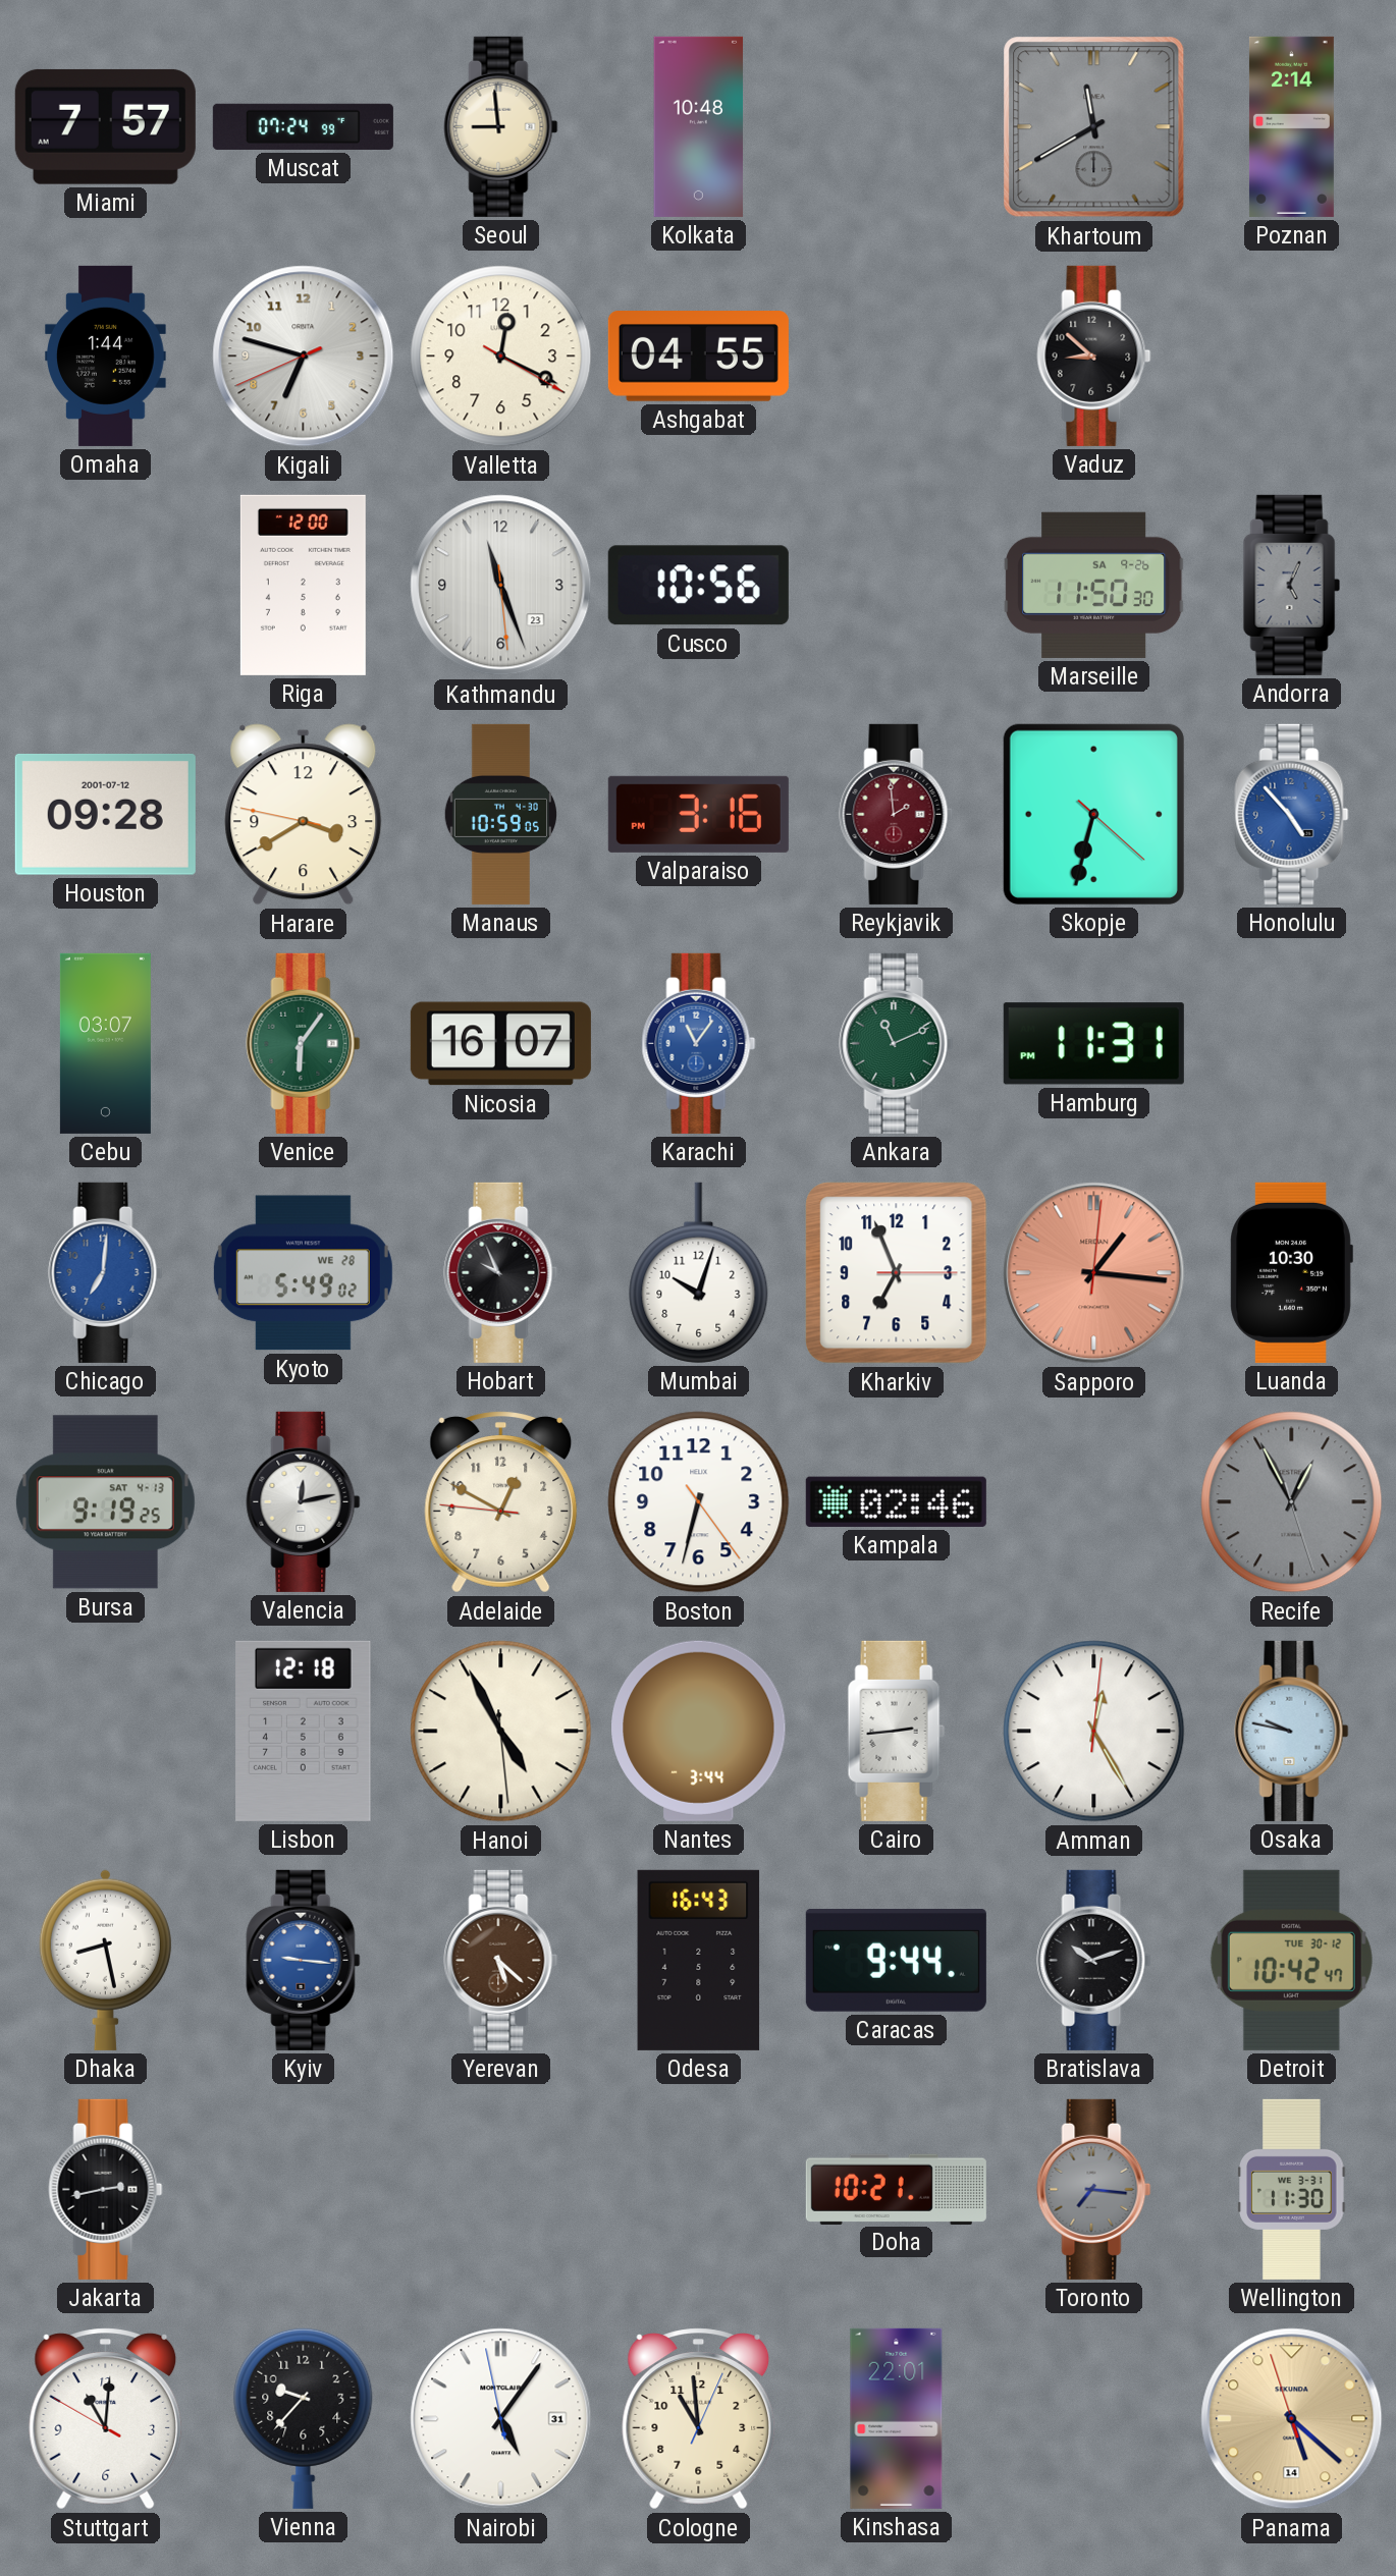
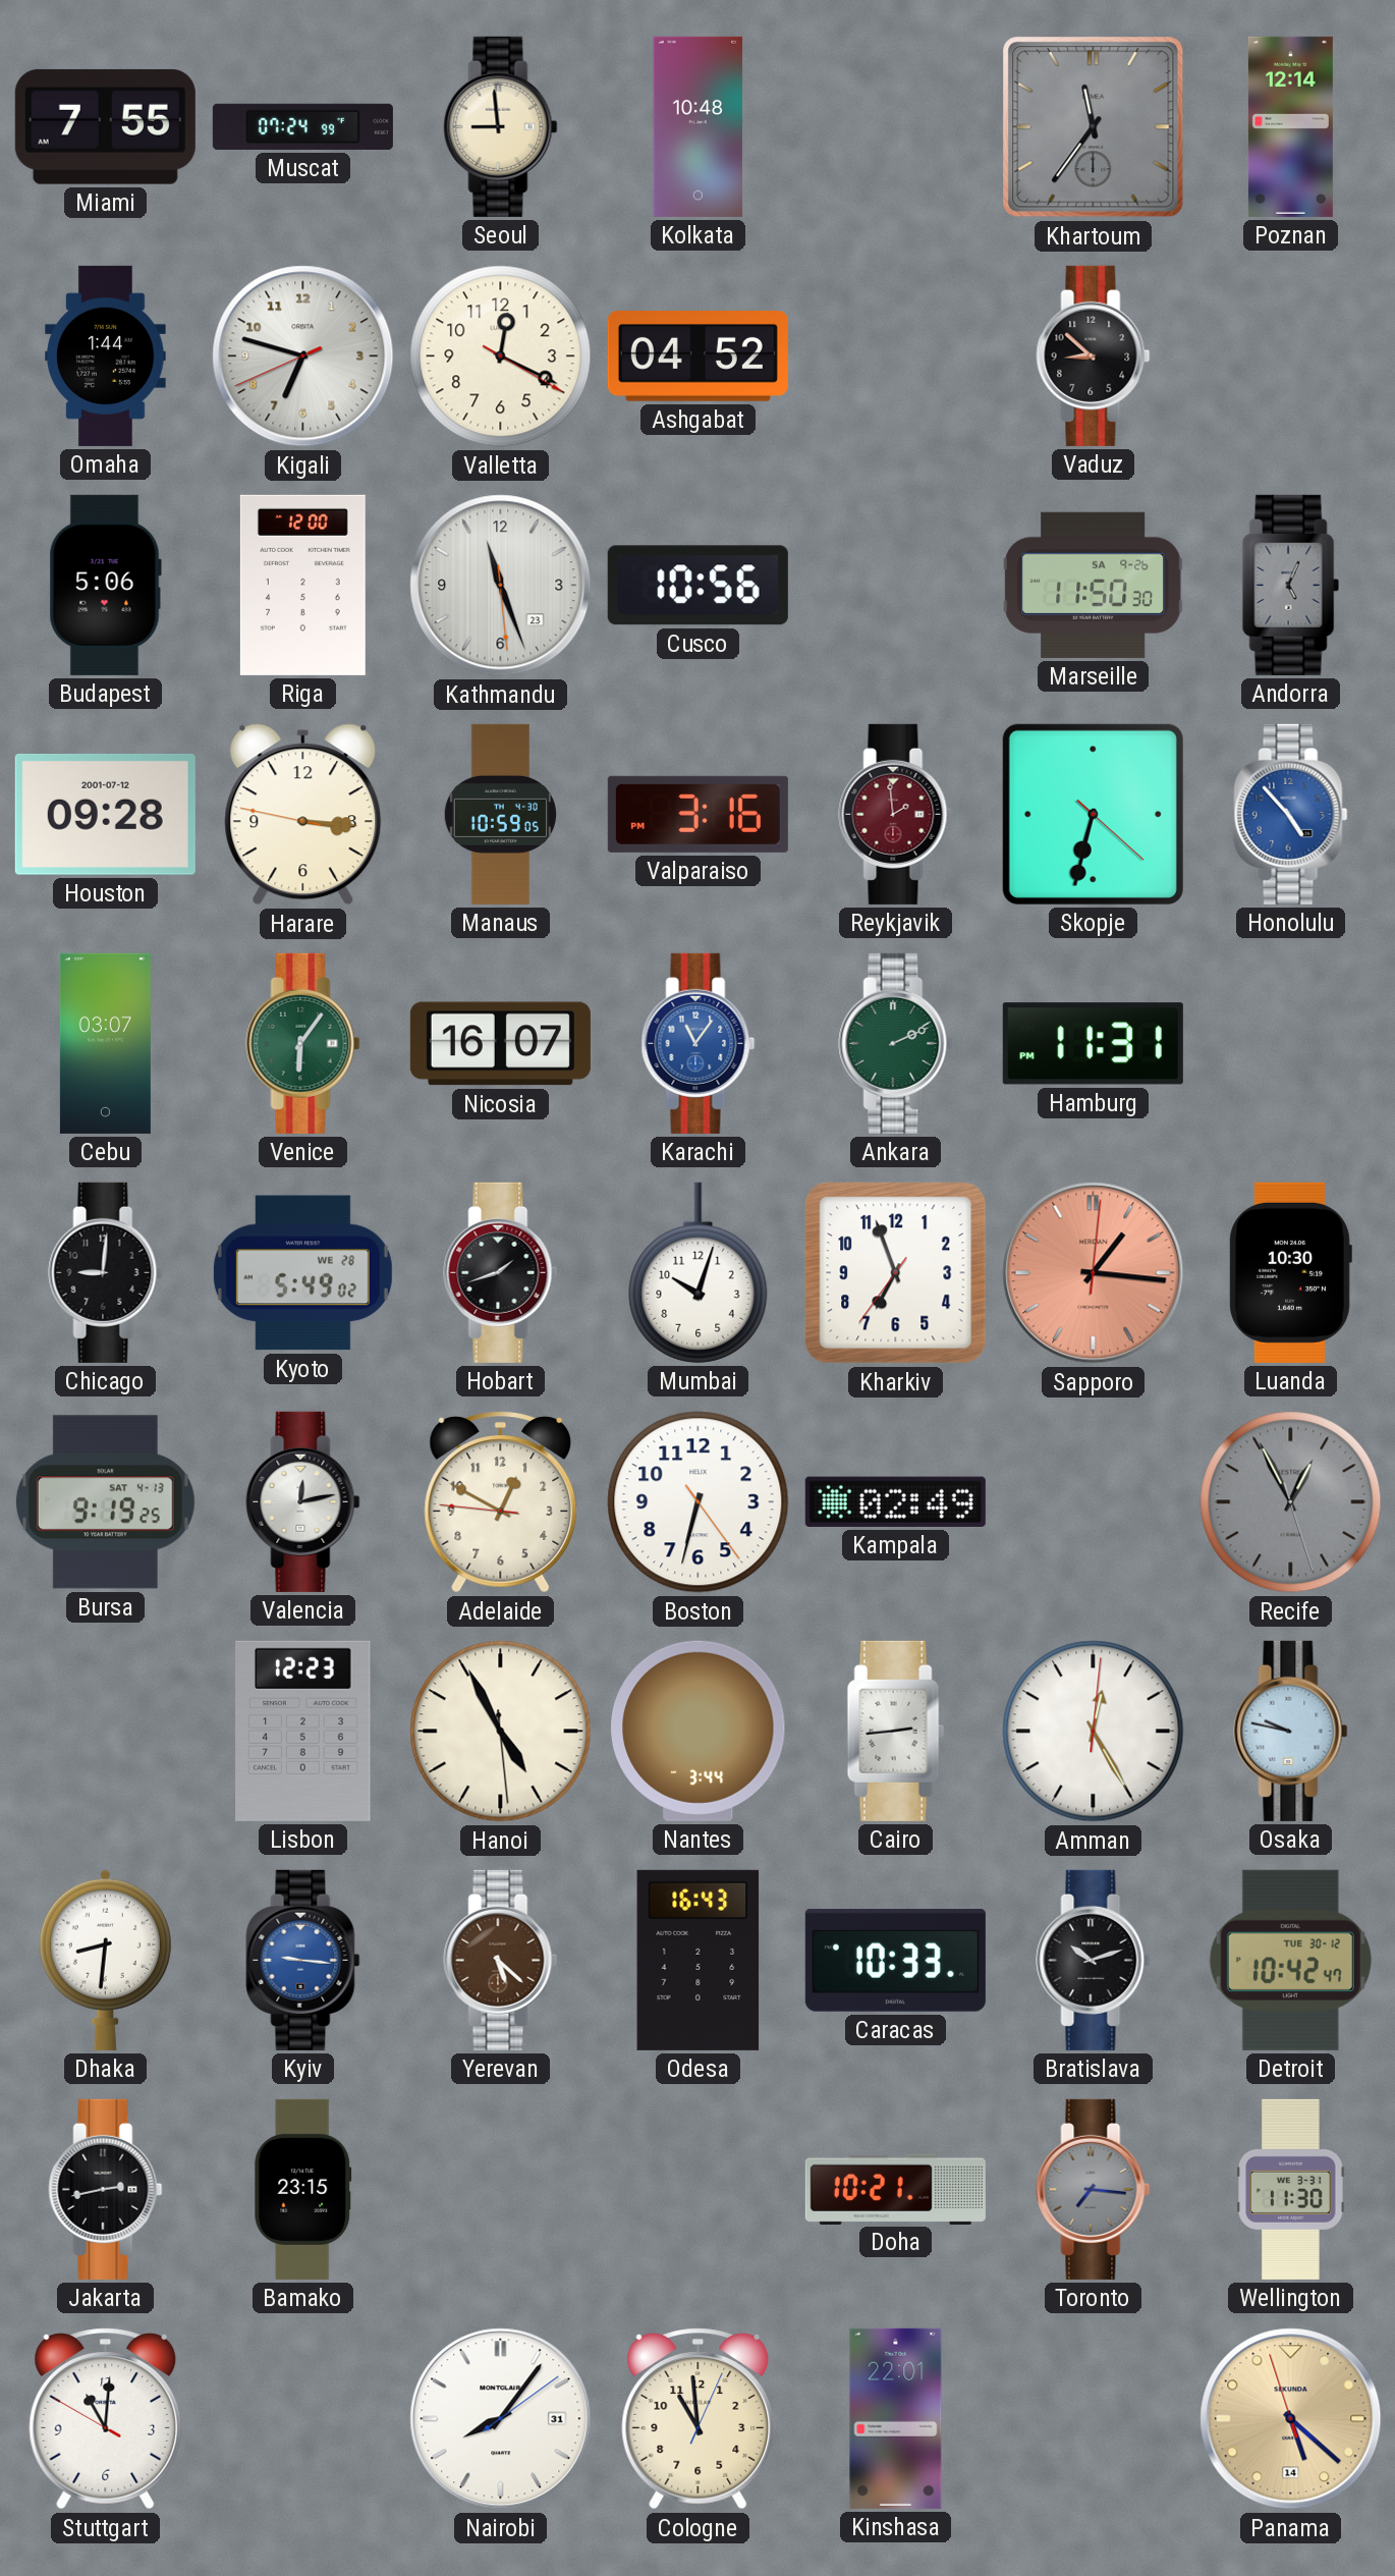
Miami: 7:57 -> 7:55
Khartoum: 11:40 -> 11:36
Poznan: 2:14 -> 12:14
Ashgabat: 04:55 -> 04:52
Budapest: none -> 5:06
Harare: 3:39 -> 3:15
Ankara: 11:11 -> 2:11
Chicago: 7:01 -> 9:01
Chicago dial: blue -> black
Hobart: 9:56 -> 1:42
Kharkiv: 6:56:15 -> 6:56:36
Kampala: 02:46 -> 02:49
Lisbon: 12:18 -> 12:23
Dhaka: 8:28 -> 8:31
Caracas: 9:44 -> 10:33
Bamako: none -> 23:15
Vienna: 9:37 -> none
Nairobi: 5:05 -> 8:06
